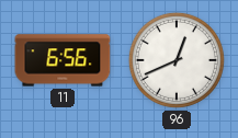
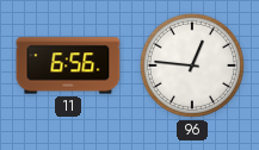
96: 12:41 -> 12:46
